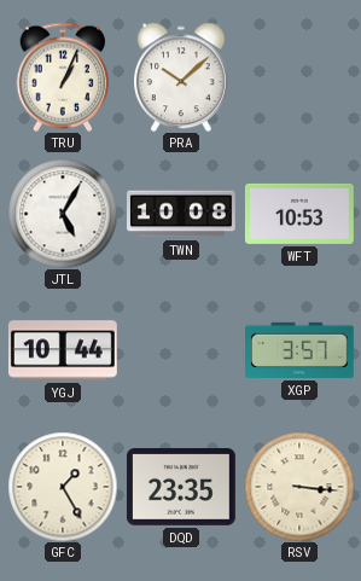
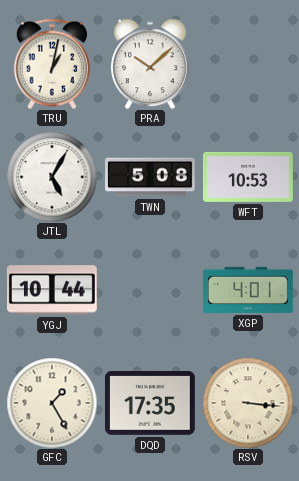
TRU: 1:04 -> 1:02
TWN: 10:08 -> 5:08
XGP: 3:57 -> 4:01
DQD: 23:35 -> 17:35
